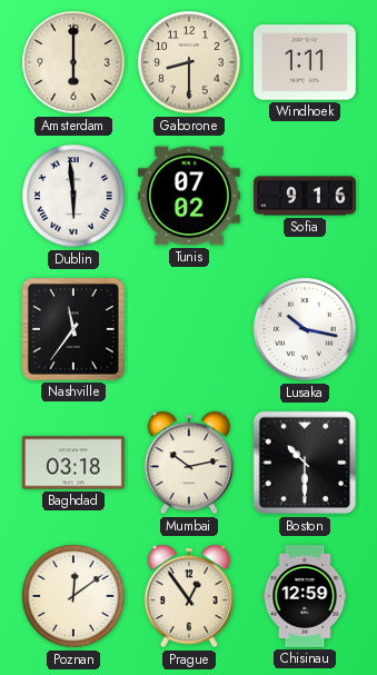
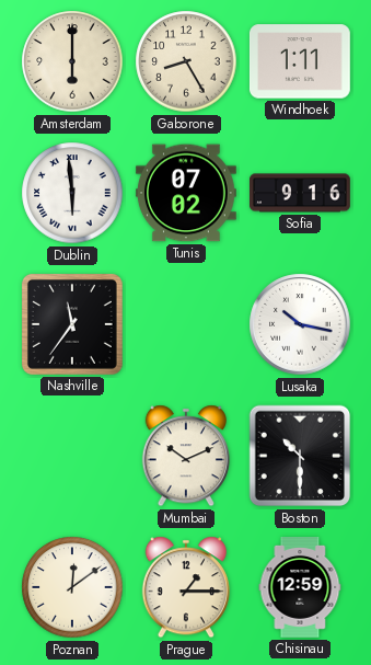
Gaborone: 8:30 -> 8:25
Baghdad: 03:18 -> none
Mumbai: 10:13 -> 10:11
Prague: 12:54 -> 1:15
